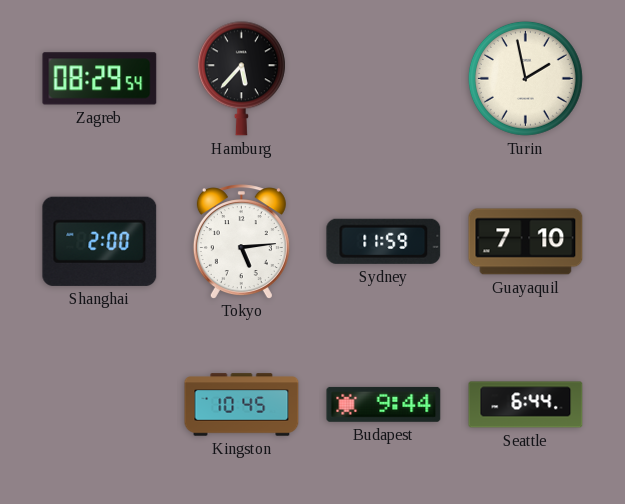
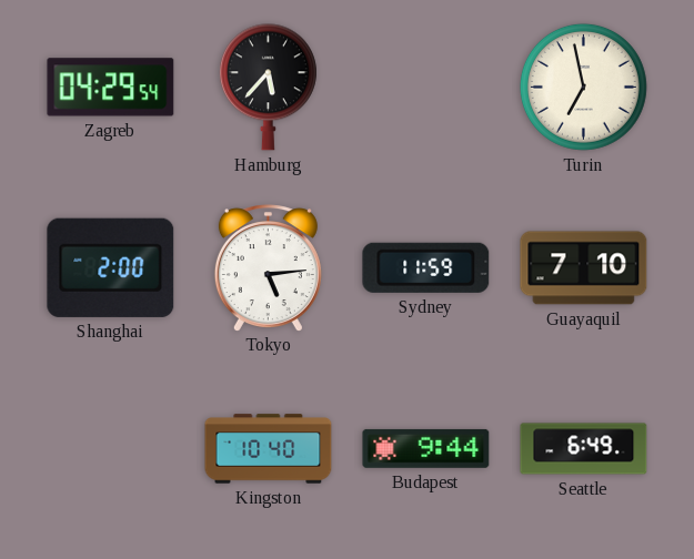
Zagreb: 08:29 -> 04:29
Turin: 1:58 -> 6:58
Kingston: 10:45 -> 10:40
Seattle: 6:44 -> 6:49
